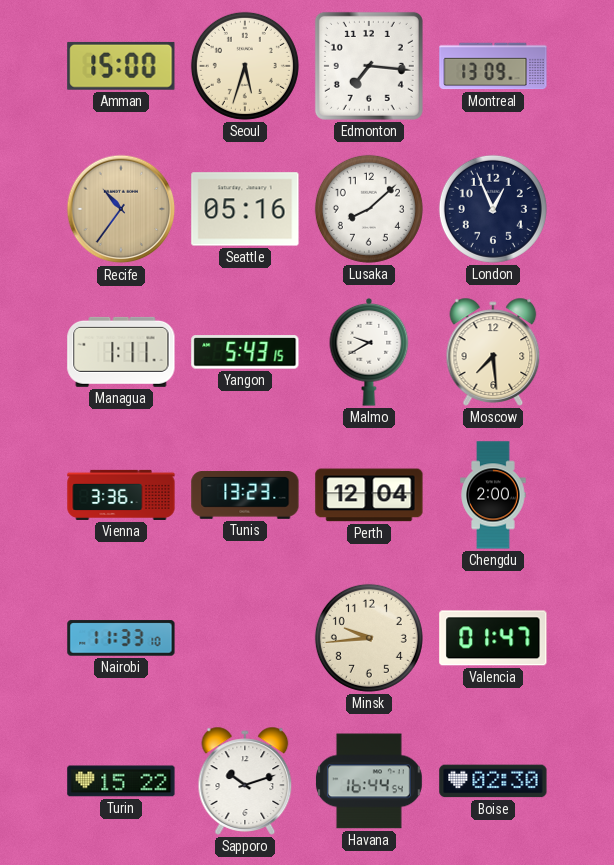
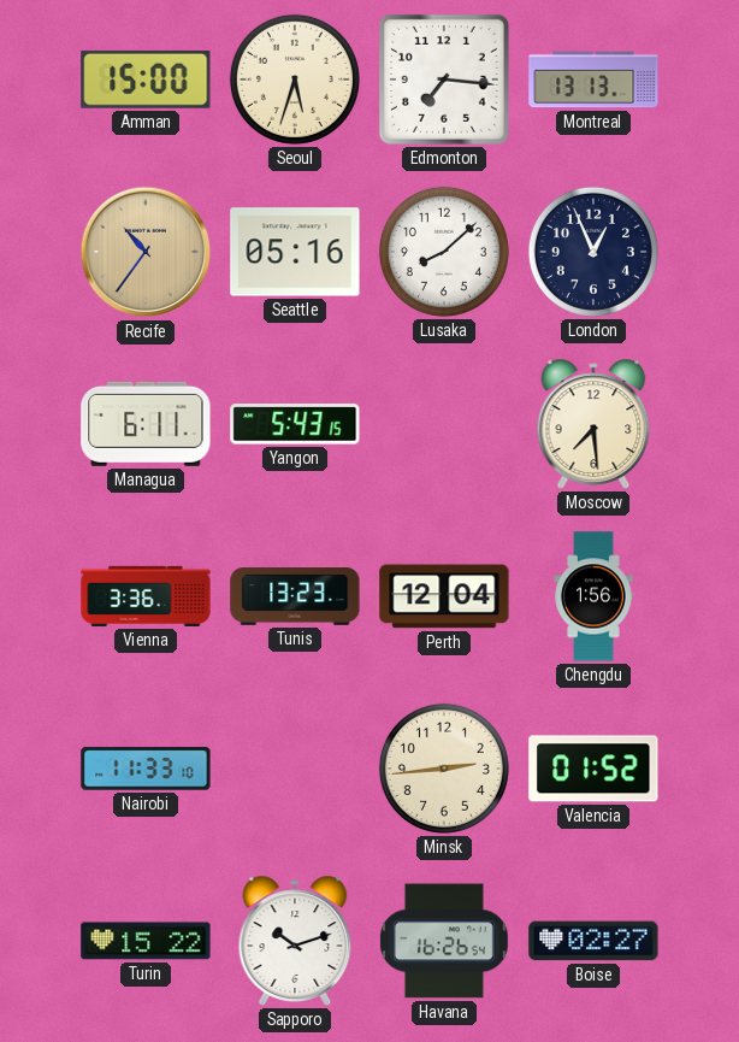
Montreal: 13:09 -> 13:13
Managua: 1:11 -> 6:11
Malmo: 9:40 -> none
Chengdu: 2:00 -> 1:56
Minsk: 9:44 -> 2:44
Valencia: 01:47 -> 01:52
Havana: 16:44 -> 16:26
Boise: 02:30 -> 02:27
